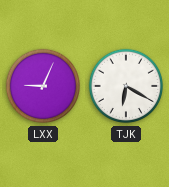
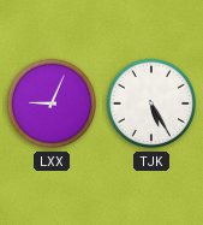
TJK: 6:20 -> 5:25
